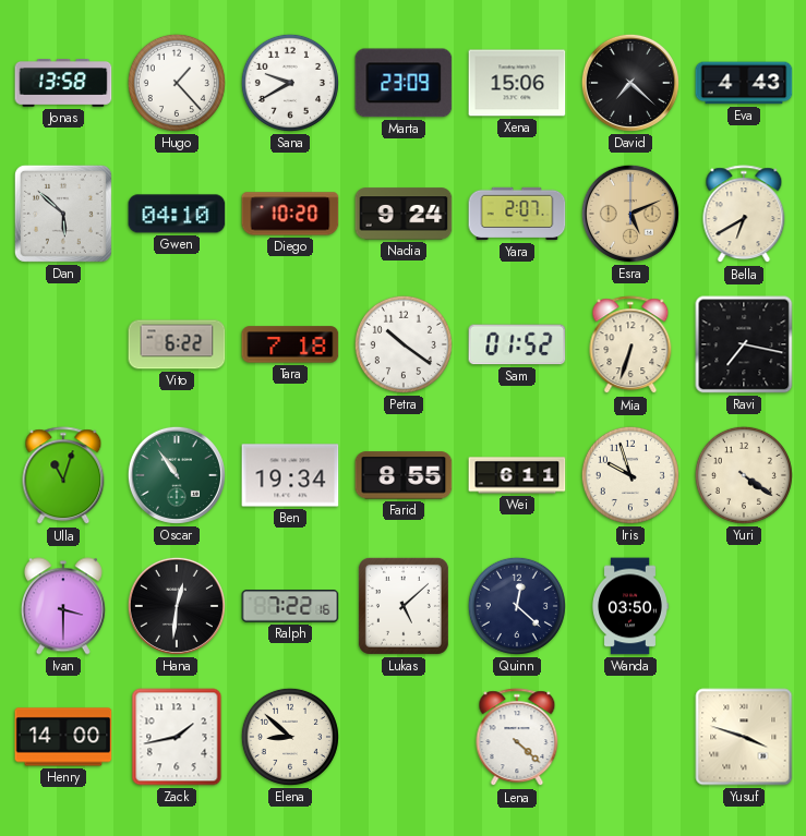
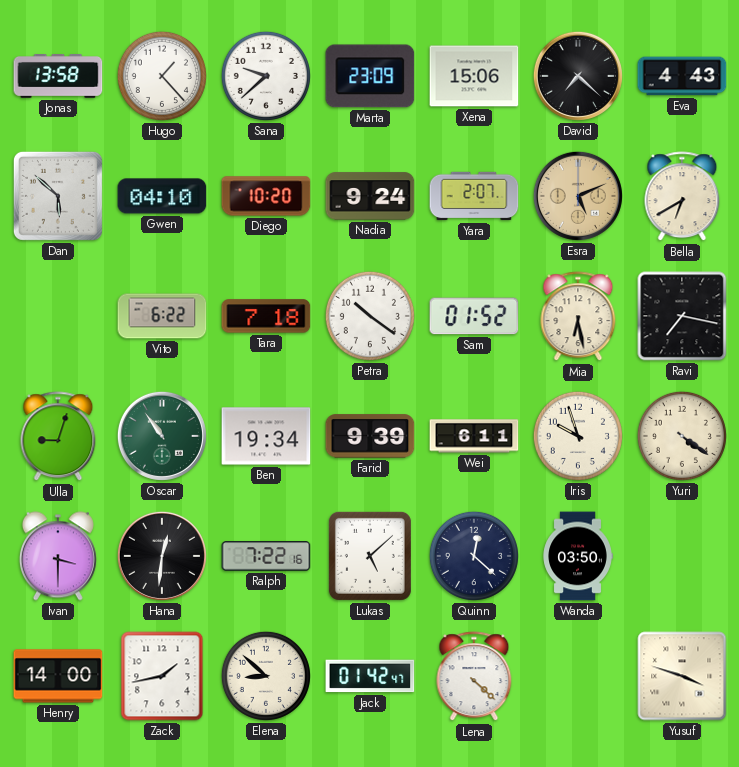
Sana: 9:40 -> 9:38
Mia: 6:33 -> 6:28
Ulla: 11:03 -> 9:03
Farid: 8:55 -> 9:39
Jack: none -> 01:42
